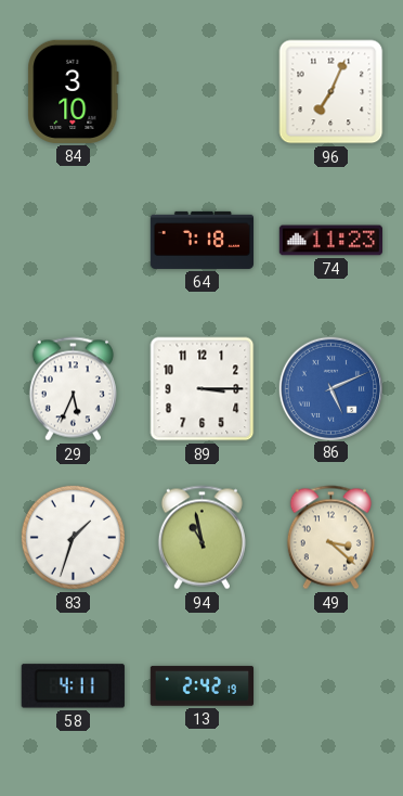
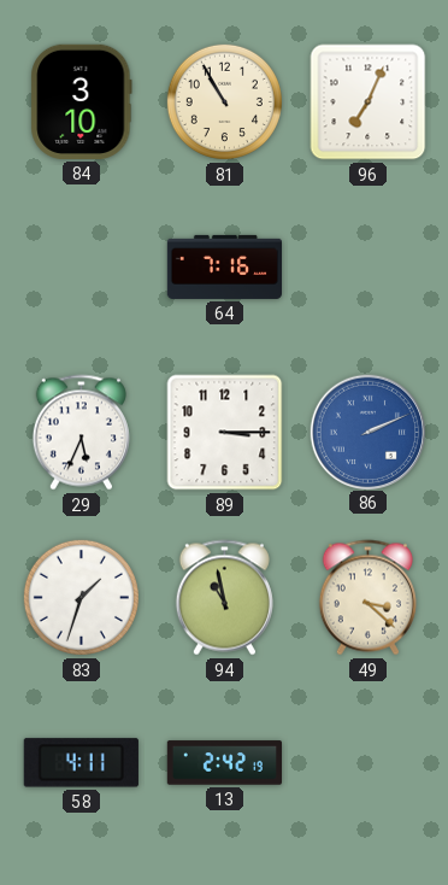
81: none -> 10:55
64: 7:18 -> 7:16
74: 11:23 -> none
86: 5:11 -> 2:11
